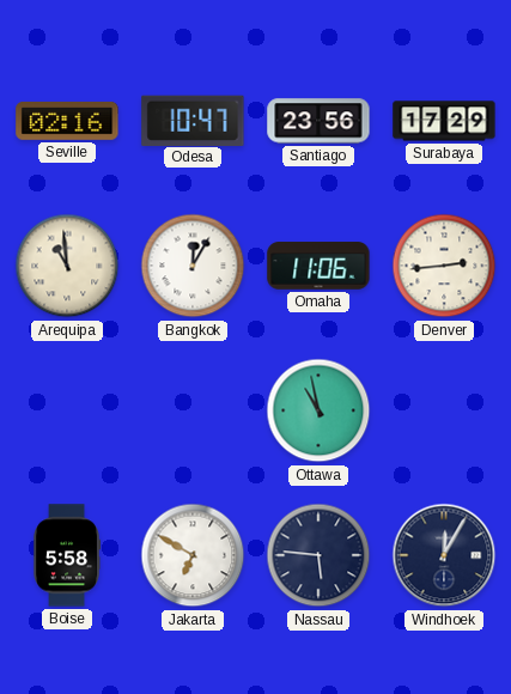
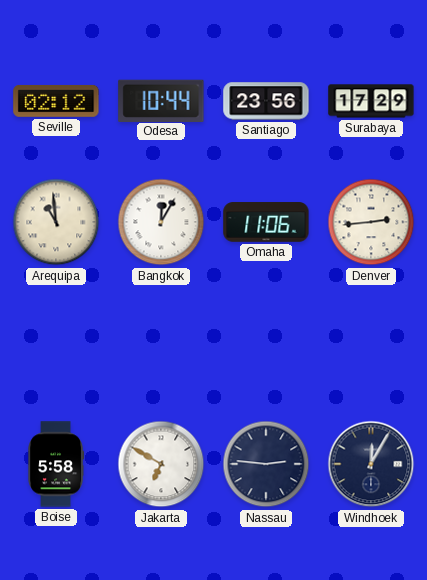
Seville: 02:16 -> 02:12
Odesa: 10:47 -> 10:44
Ottawa: 10:58 -> none
Nassau: 5:46 -> 2:46
